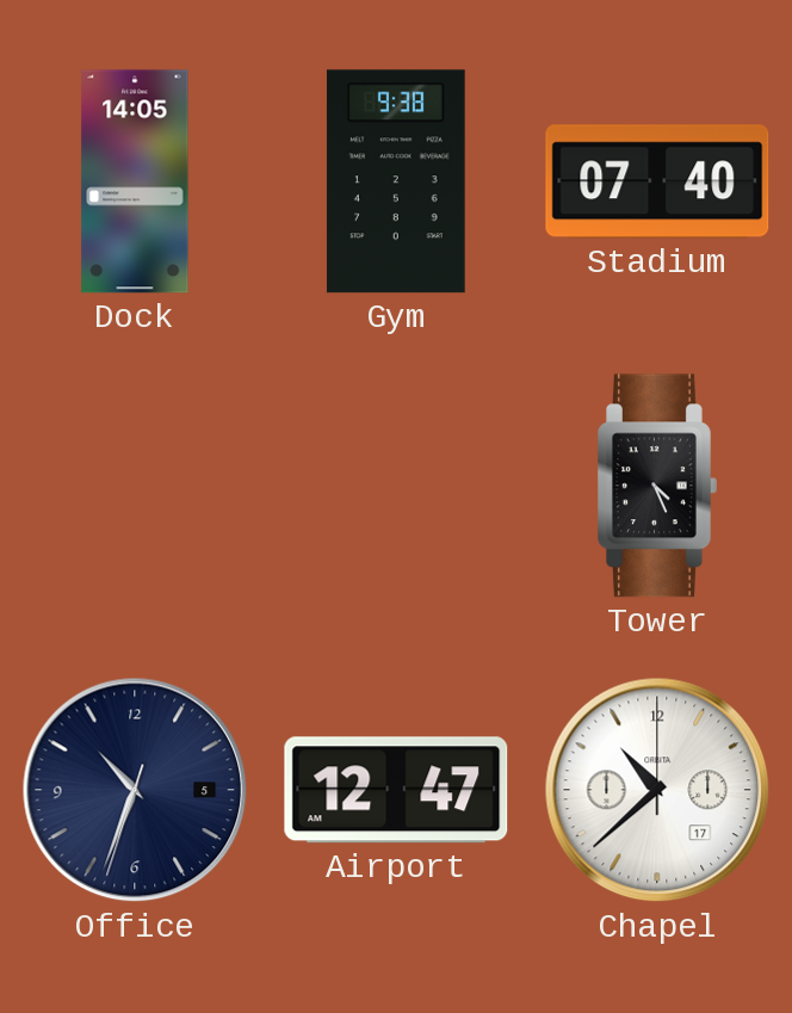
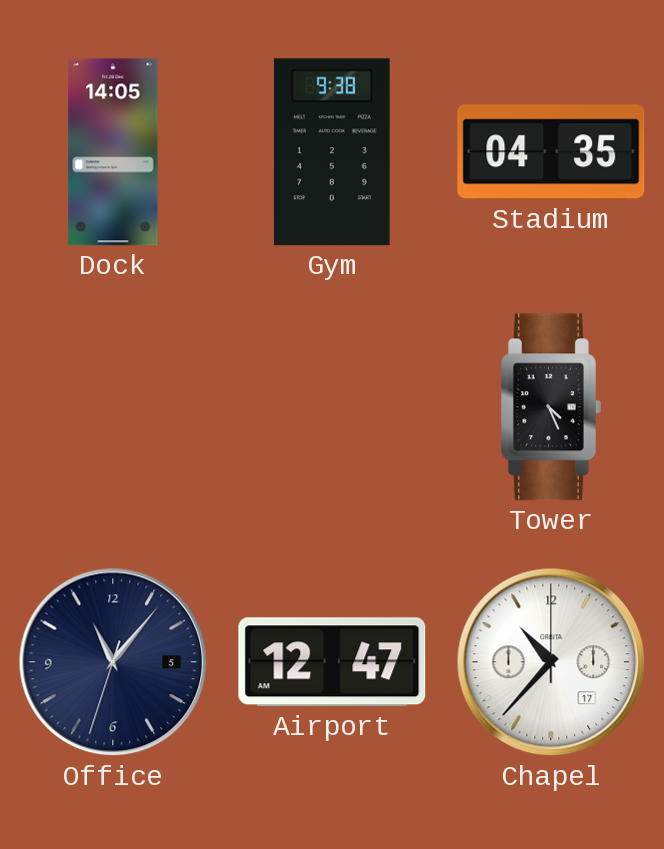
Stadium: 07:40 -> 04:35
Office: 10:33 -> 11:06
Chapel: 10:38 -> 10:37
